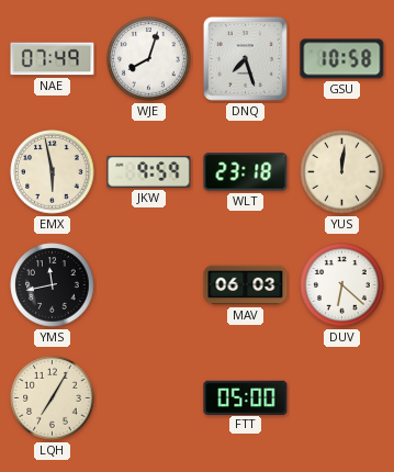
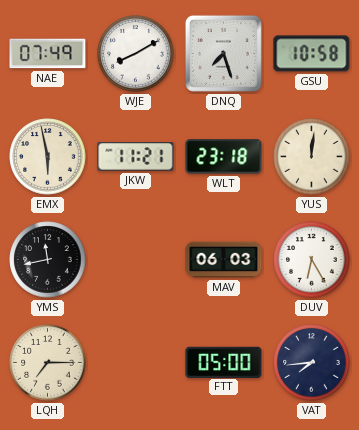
WJE: 8:03 -> 8:10
JKW: 9:59 -> 11:21
DUV: 6:22 -> 6:25
LQH: 7:05 -> 7:15
VAT: none -> 7:44
